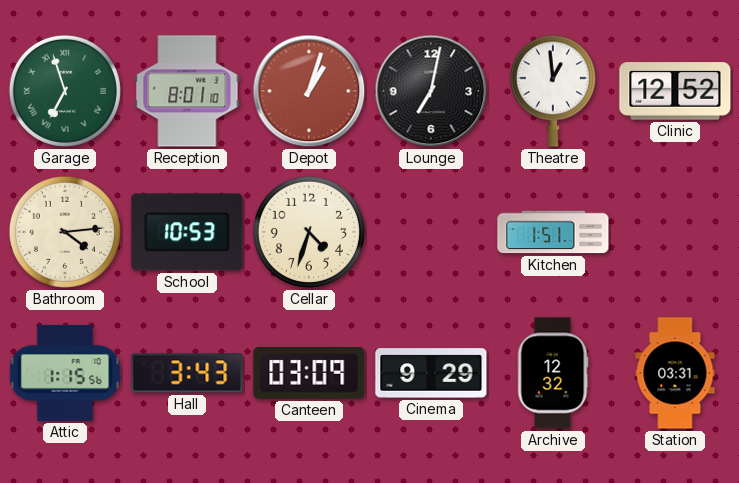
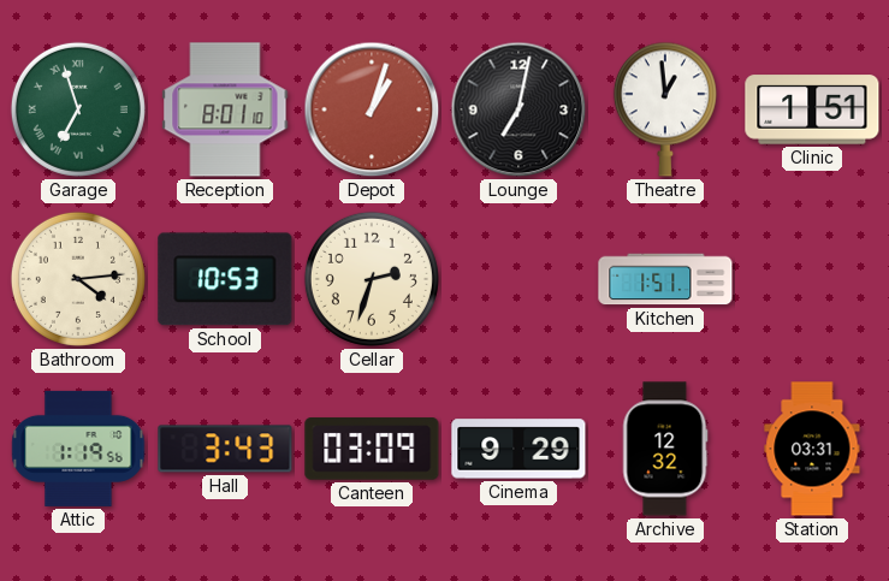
Clinic: 12:52 -> 1:51
Cellar: 4:33 -> 2:33
Attic: 1:15 -> 1:19
